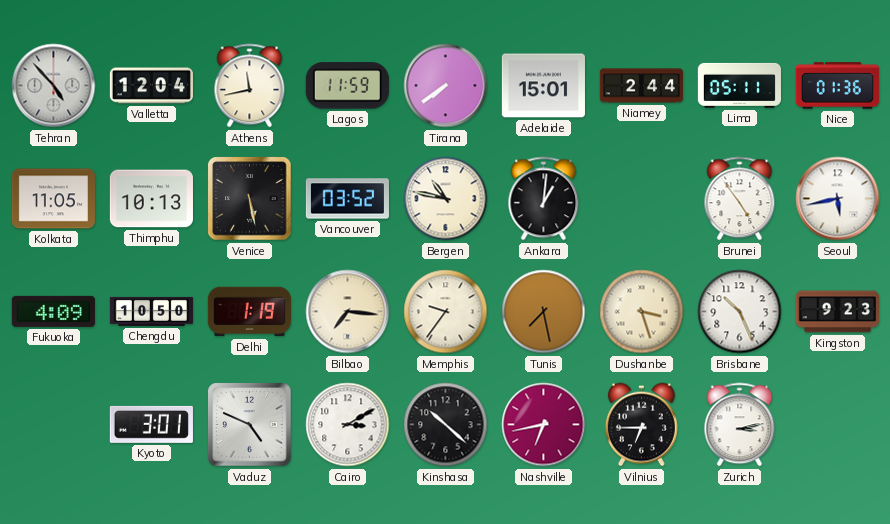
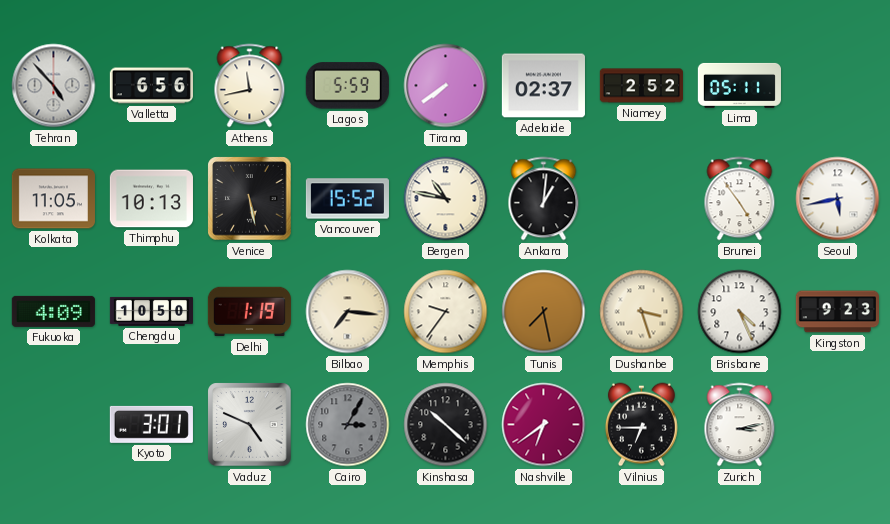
Valletta: 12:04 -> 6:56
Lagos: 11:59 -> 5:59
Adelaide: 15:01 -> 02:37
Niamey: 2:44 -> 2:52
Nice: 01:36 -> none
Vancouver: 03:52 -> 15:52
Brisbane: 10:26 -> 4:26
Cairo: 3:10 -> 3:05
Cairo dial: white -> grey
Nashville: 6:43 -> 6:39
